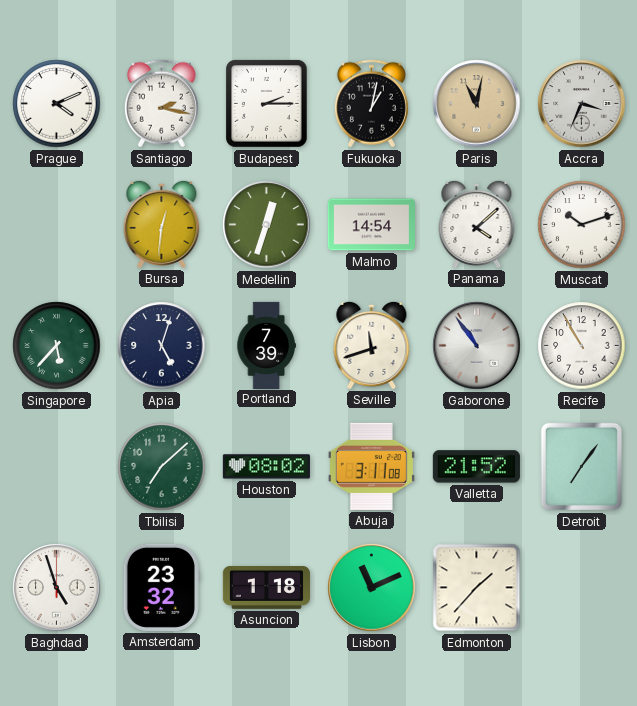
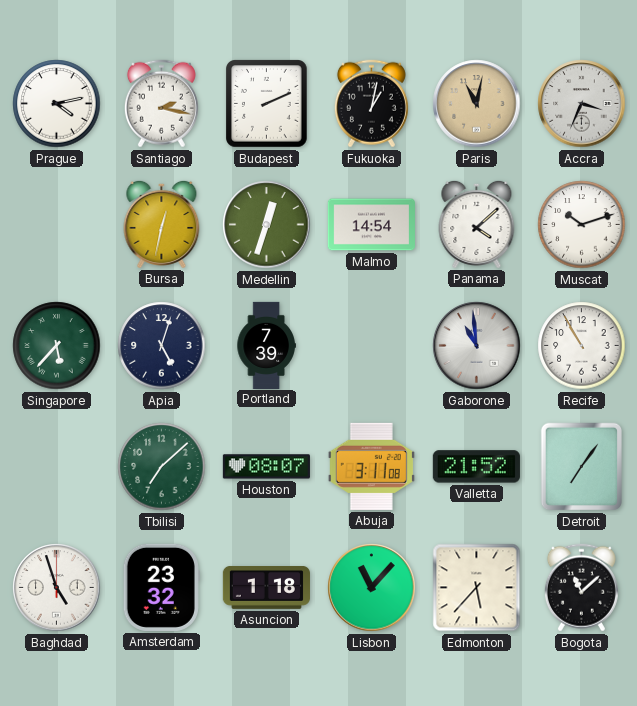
Prague: 4:11 -> 4:13
Budapest: 2:15 -> 2:11
Bursa: 12:31 -> 12:32
Seville: 11:42 -> none
Gaborone: 10:54 -> 10:59
Houston: 08:02 -> 08:07
Lisbon: 11:11 -> 11:07
Edmonton: 1:37 -> 5:37
Bogota: none -> 11:08
